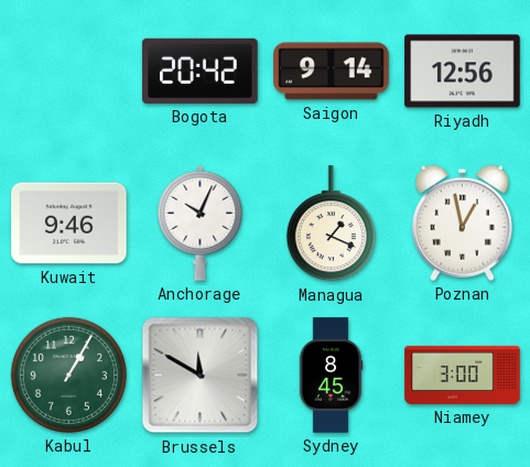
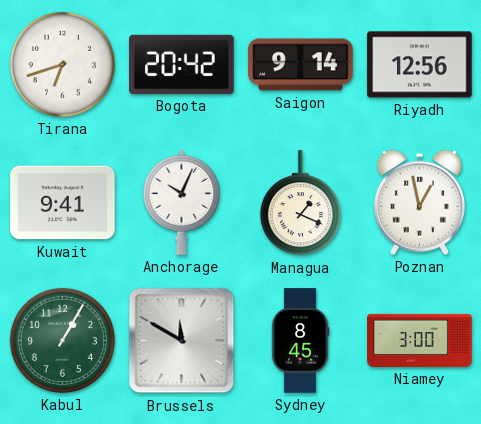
Tirana: none -> 6:42
Kuwait: 9:46 -> 9:41
